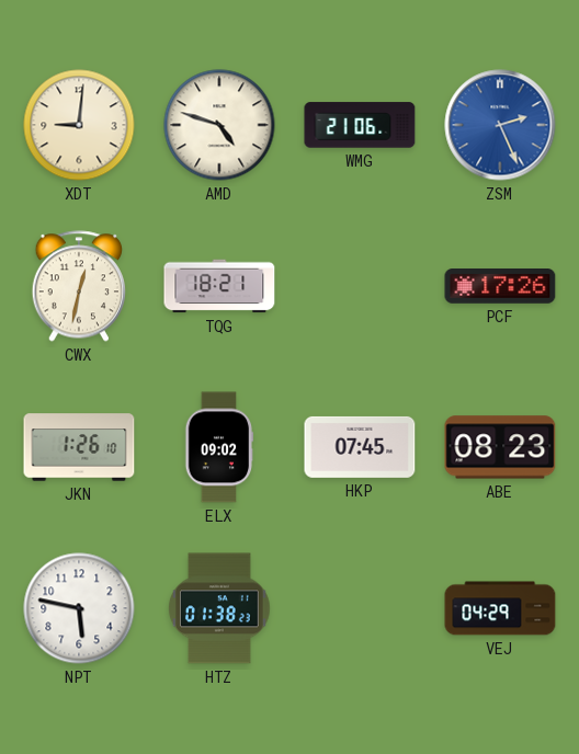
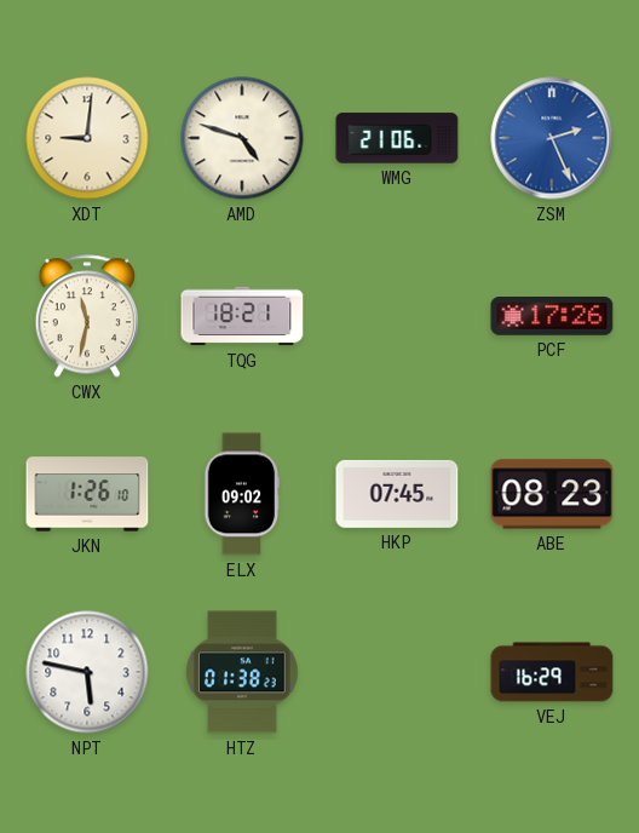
CWX: 12:32 -> 11:32
VEJ: 04:29 -> 16:29
